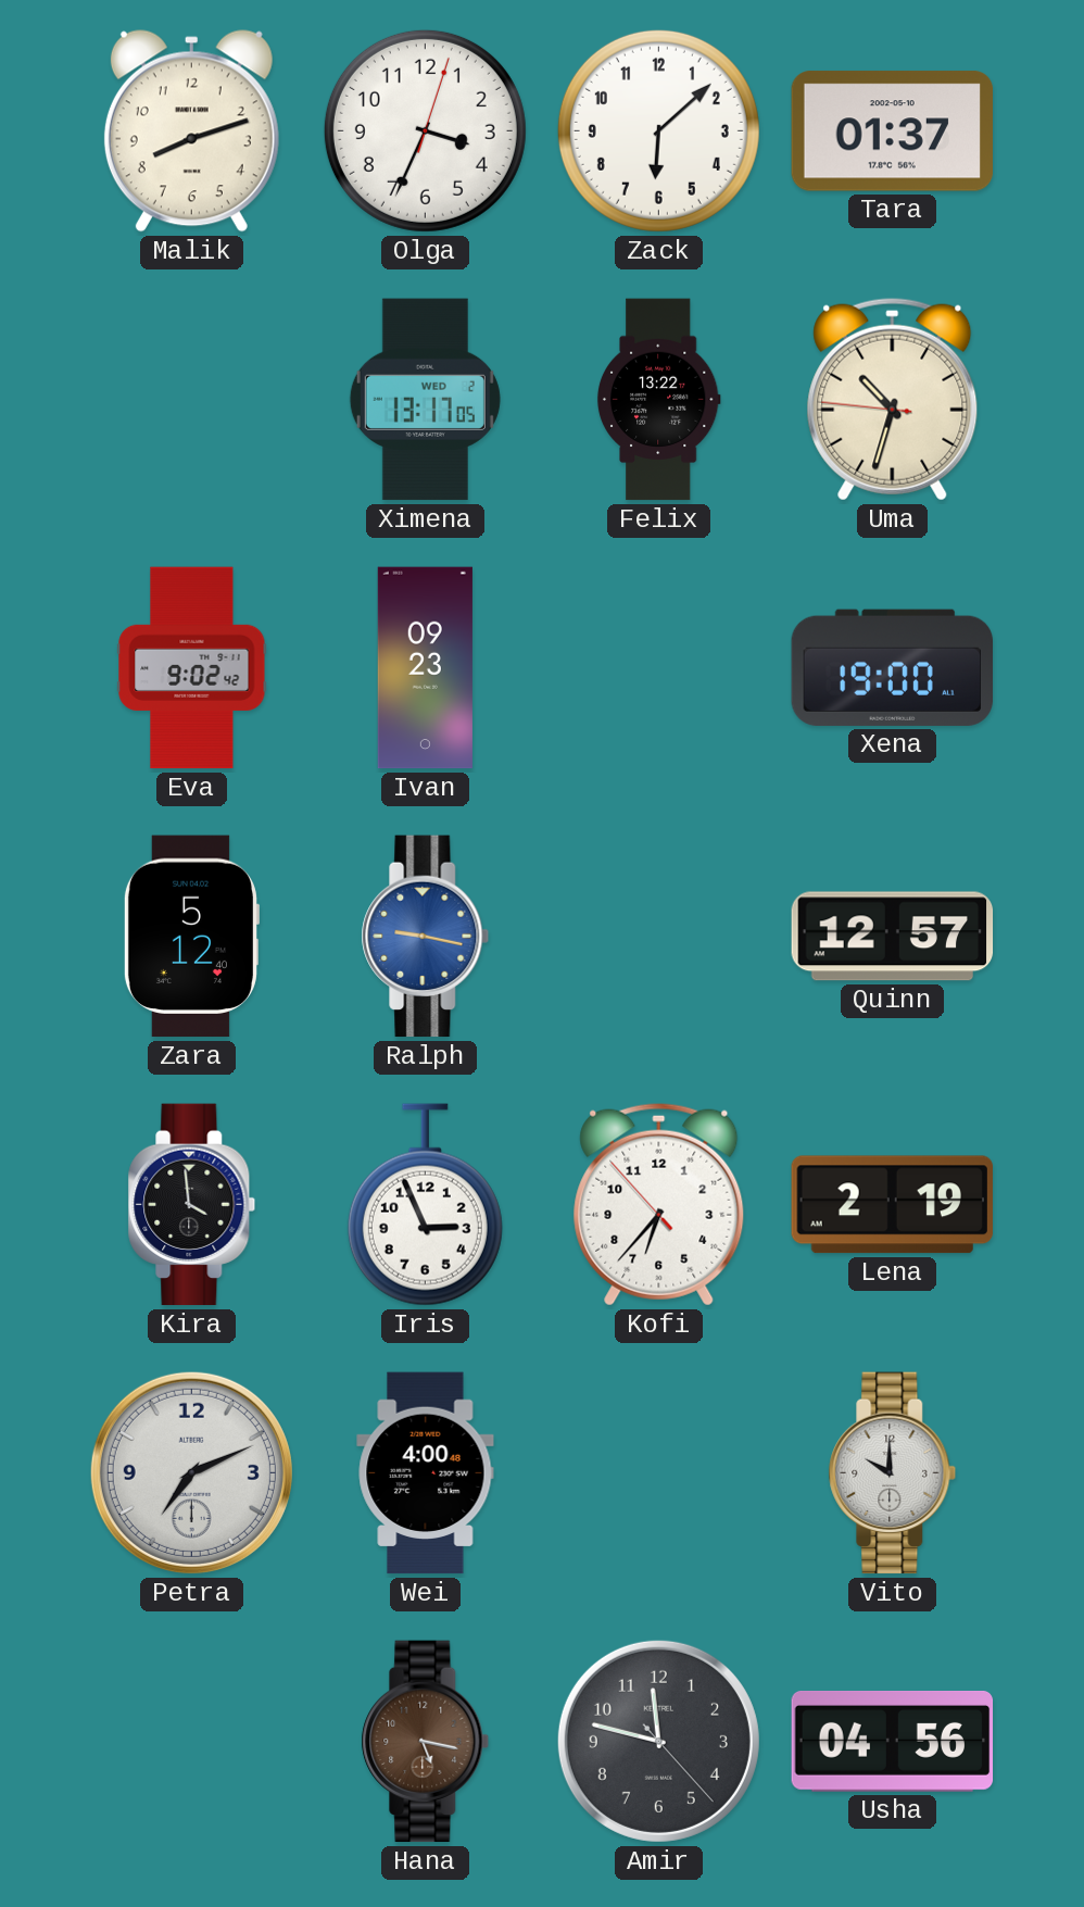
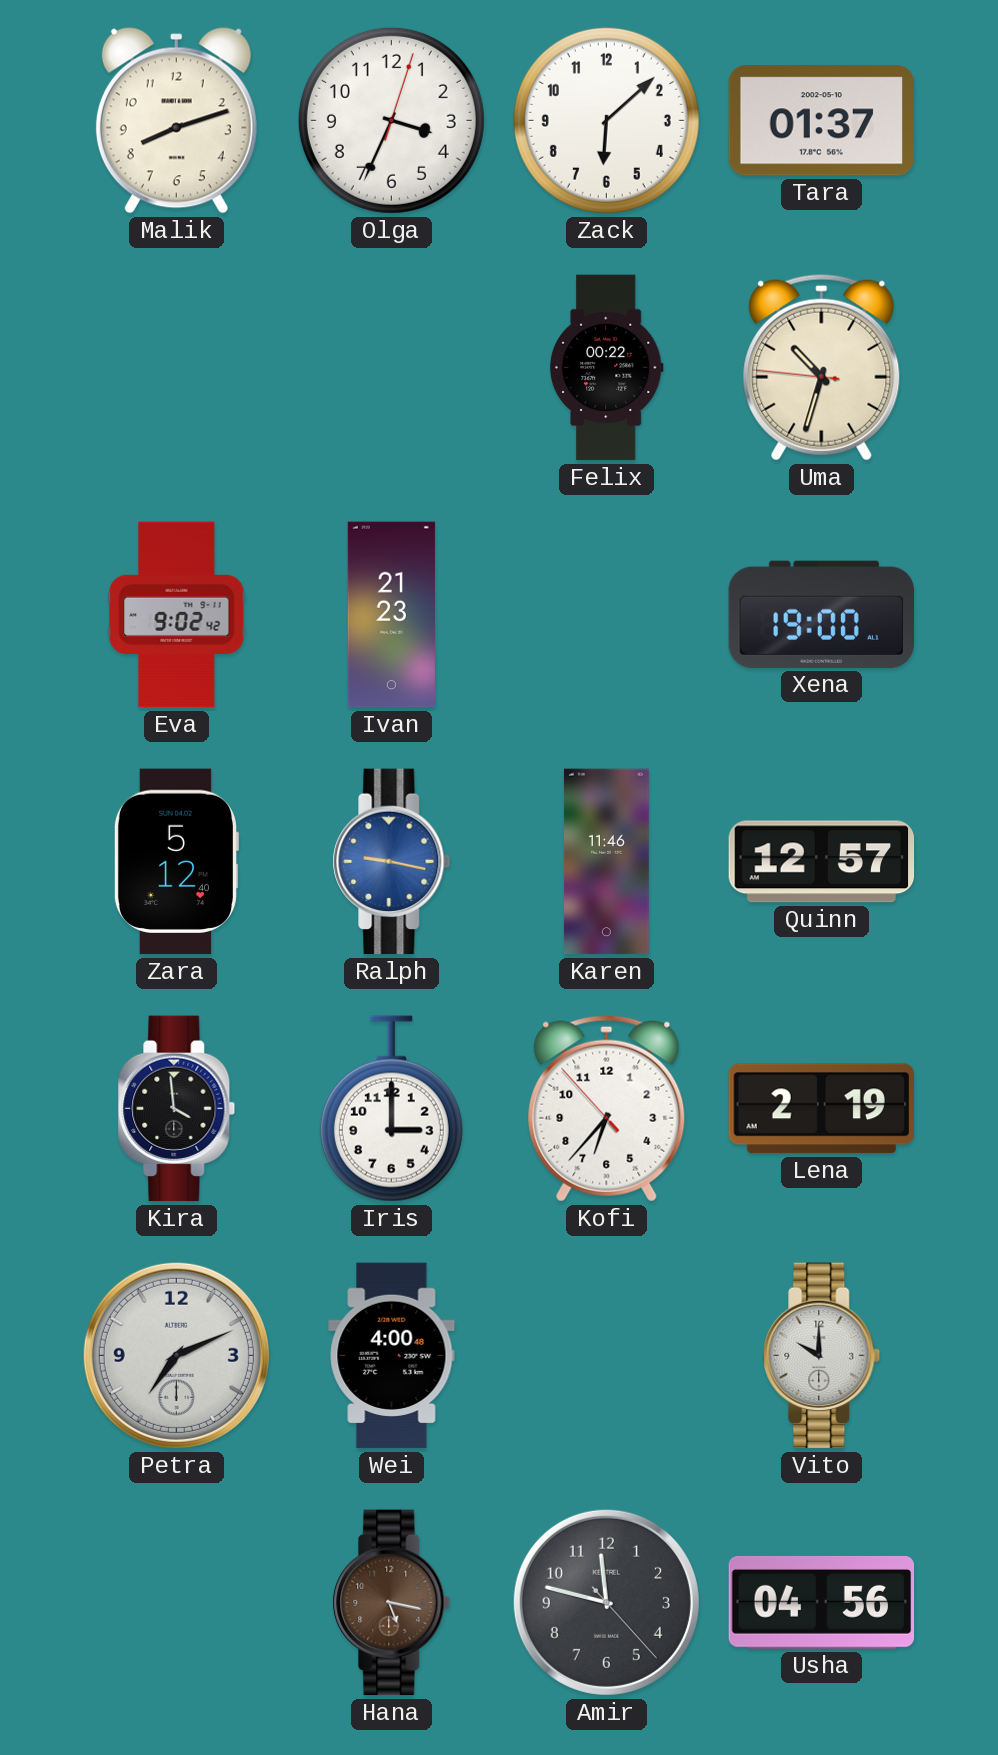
Ximena: 13:17 -> none
Felix: 13:22 -> 00:22
Ivan: 09:23 -> 21:23
Karen: none -> 11:46
Iris: 2:56 -> 3:00
